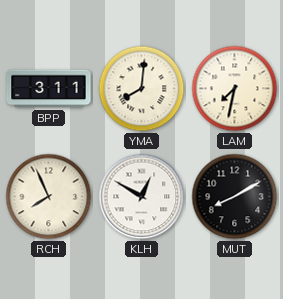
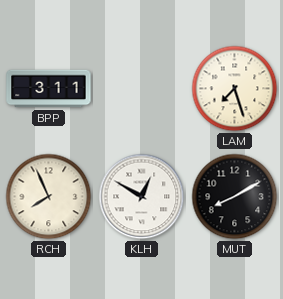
YMA: 8:01 -> none
LAM: 7:32 -> 7:27
